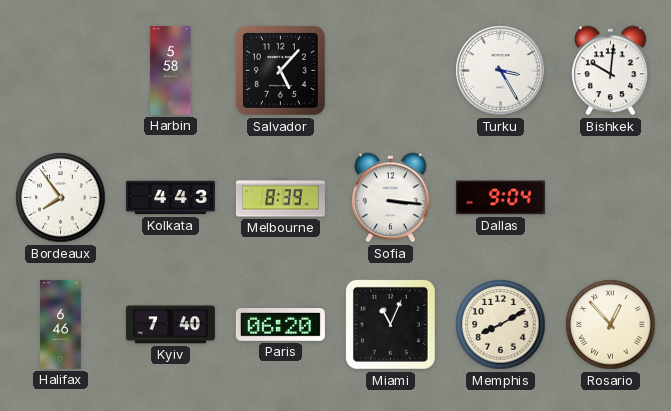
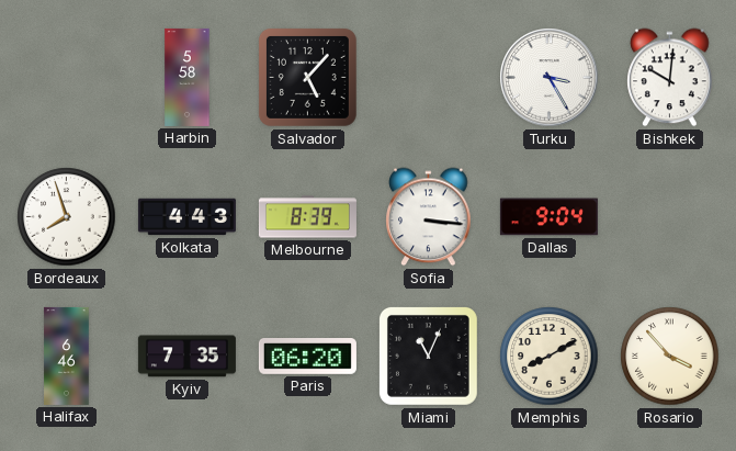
Bordeaux: 7:54 -> 7:57
Kyiv: 7:40 -> 7:35
Rosario: 12:53 -> 3:53
